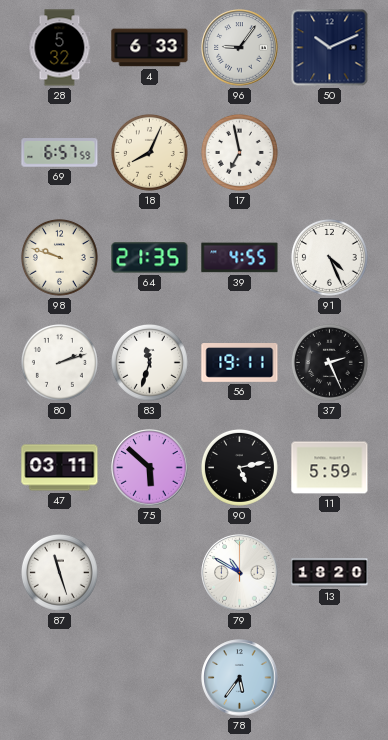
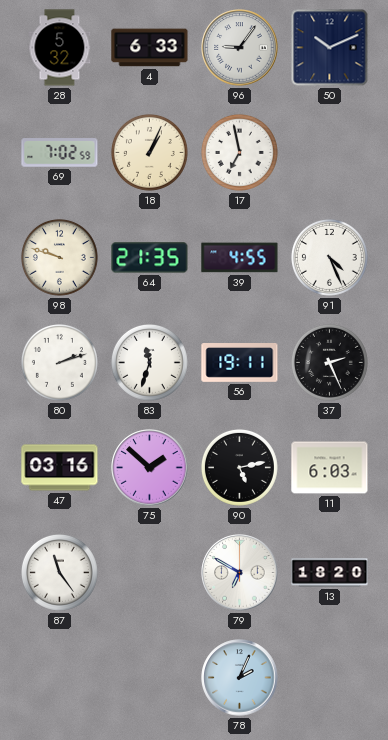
69: 6:57 -> 7:02
18: 8:04 -> 1:04
47: 03:11 -> 03:16
75: 5:52 -> 1:52
11: 5:59 -> 6:03
87: 11:27 -> 11:24
79: 10:50 -> 6:50
78: 5:36 -> 2:04
